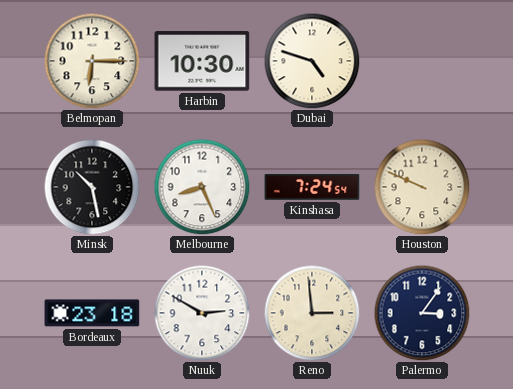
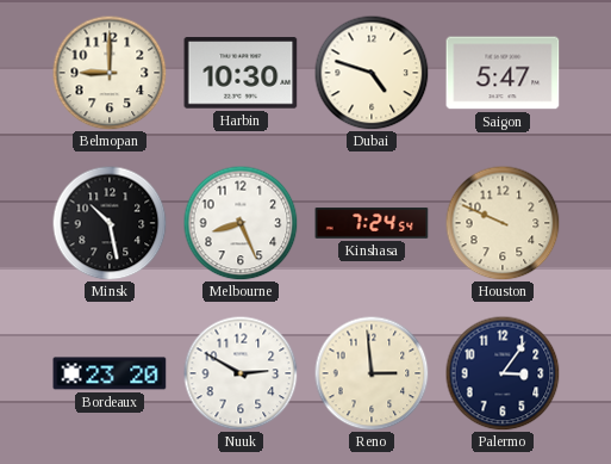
Belmopan: 6:15 -> 9:00
Saigon: none -> 5:47
Bordeaux: 23:18 -> 23:20
